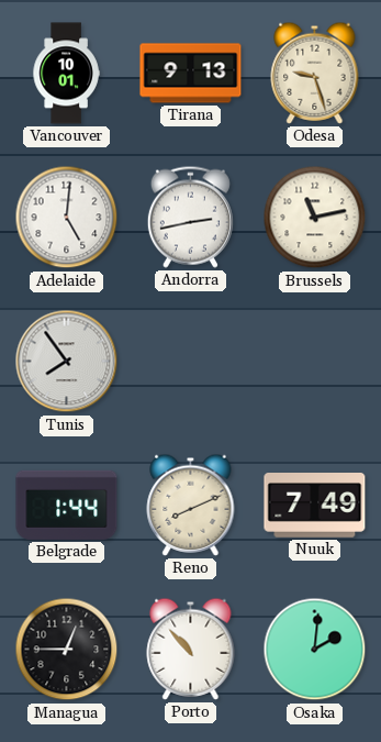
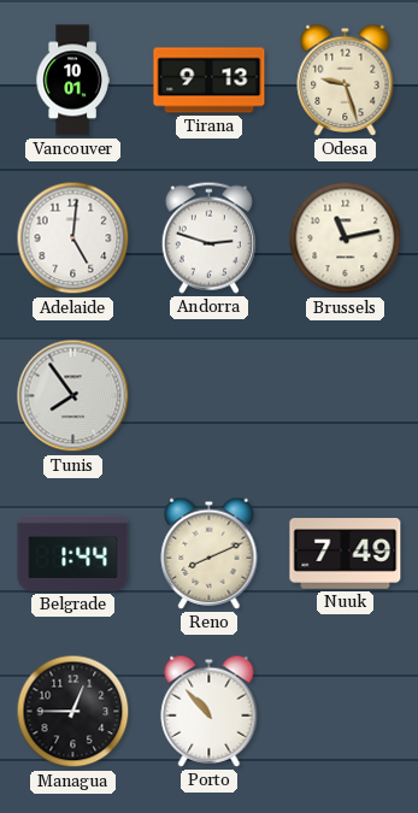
Andorra: 2:43 -> 2:48
Osaka: 2:01 -> none
